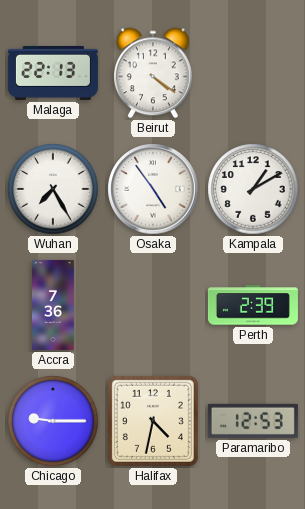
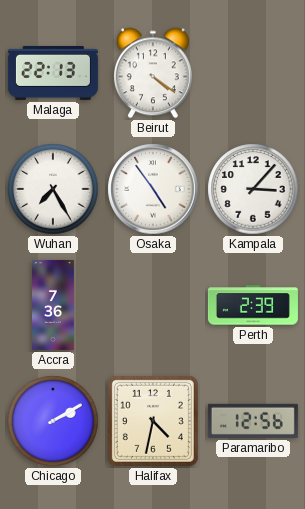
Kampala: 1:10 -> 3:07
Chicago: 9:15 -> 2:10
Paramaribo: 12:53 -> 12:56
